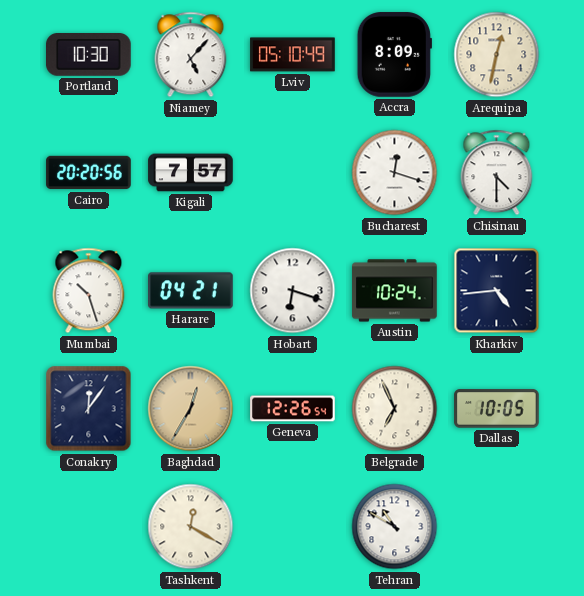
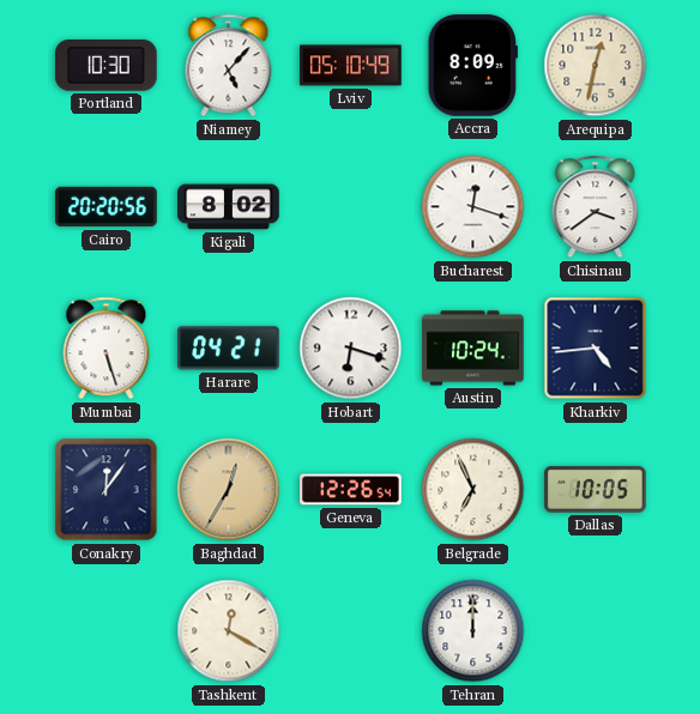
Kigali: 7:57 -> 8:02
Chisinau: 4:30 -> 3:39
Mumbai: 10:27 -> 5:27
Tehran: 10:50 -> 12:00
